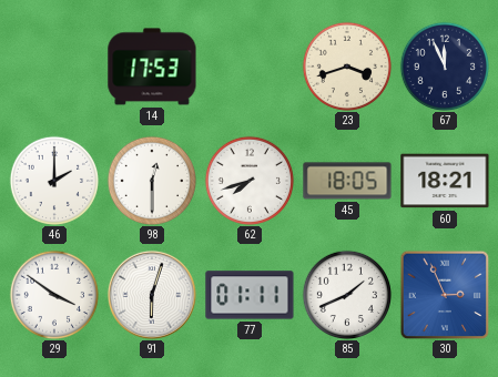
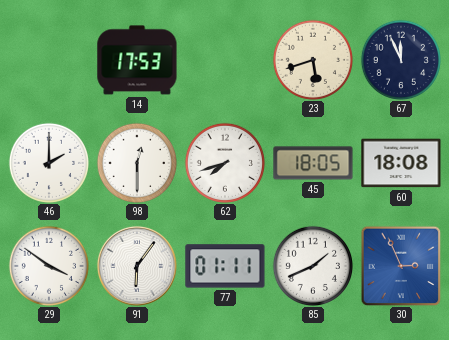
23: 3:42 -> 5:42
60: 18:21 -> 18:08
91: 6:03 -> 6:06
